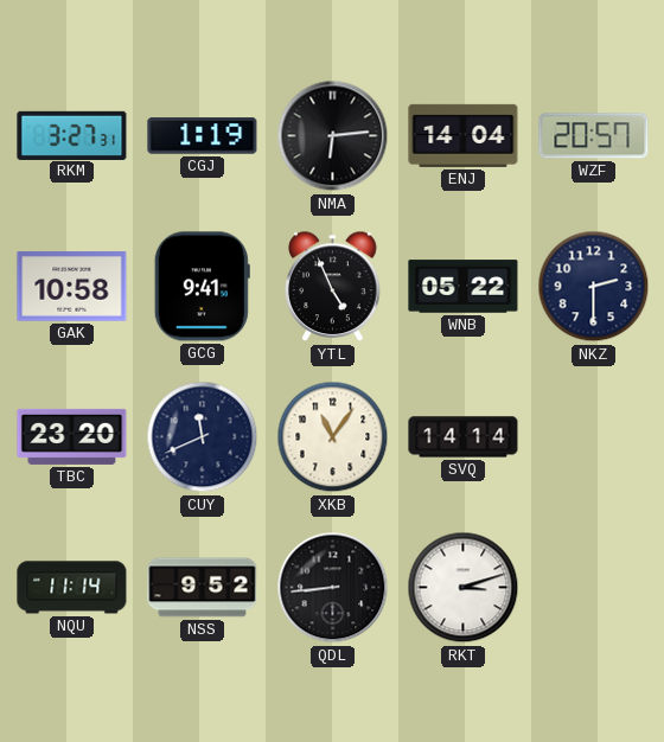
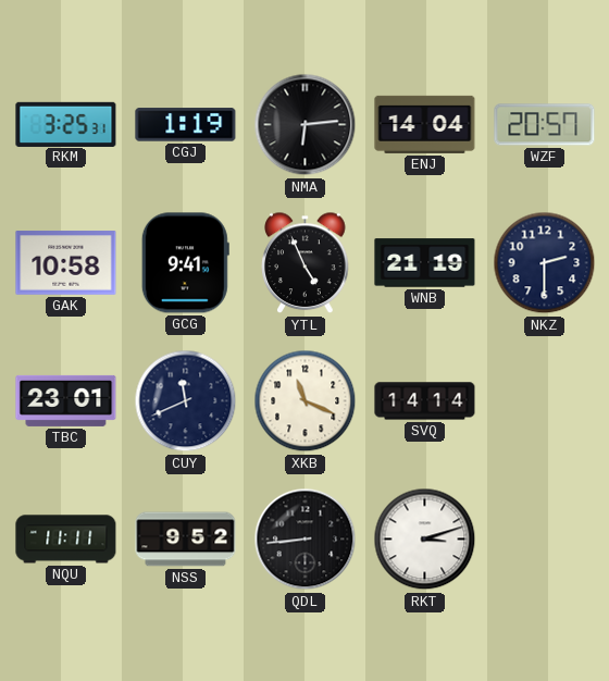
RKM: 3:27 -> 3:25
WNB: 05:22 -> 21:19
TBC: 23:20 -> 23:01
XKB: 11:06 -> 11:19
NQU: 11:14 -> 11:11
